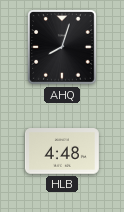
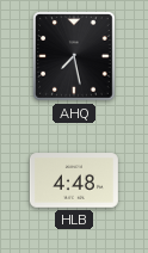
AHQ: 8:03 -> 7:28
